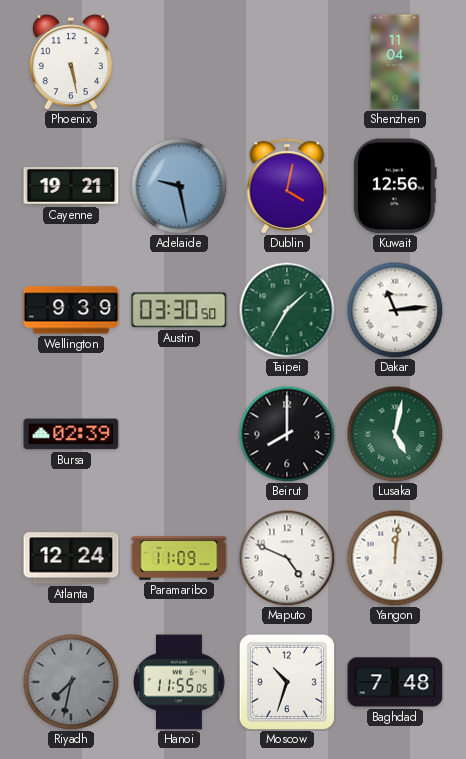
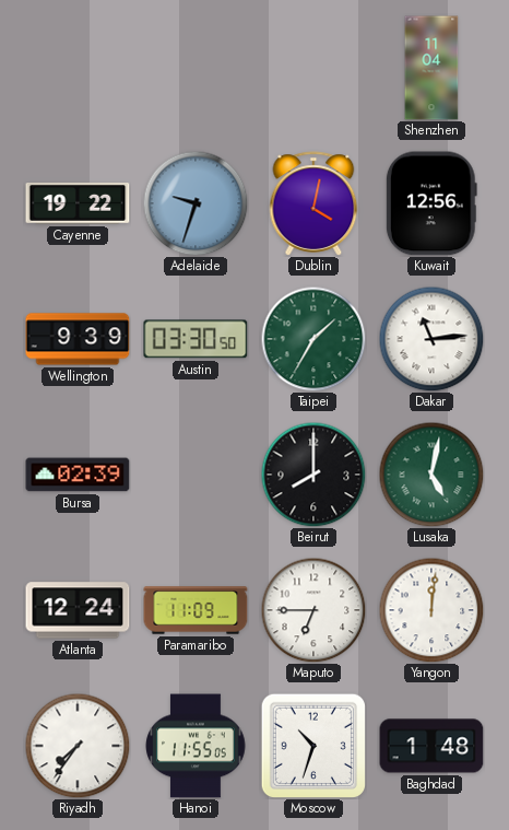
Phoenix: 5:28 -> none
Cayenne: 19:21 -> 19:22
Adelaide: 9:28 -> 9:33
Maputo: 4:49 -> 6:45
Riyadh: 7:32 -> 7:36
Riyadh dial: grey -> white
Baghdad: 7:48 -> 1:48
